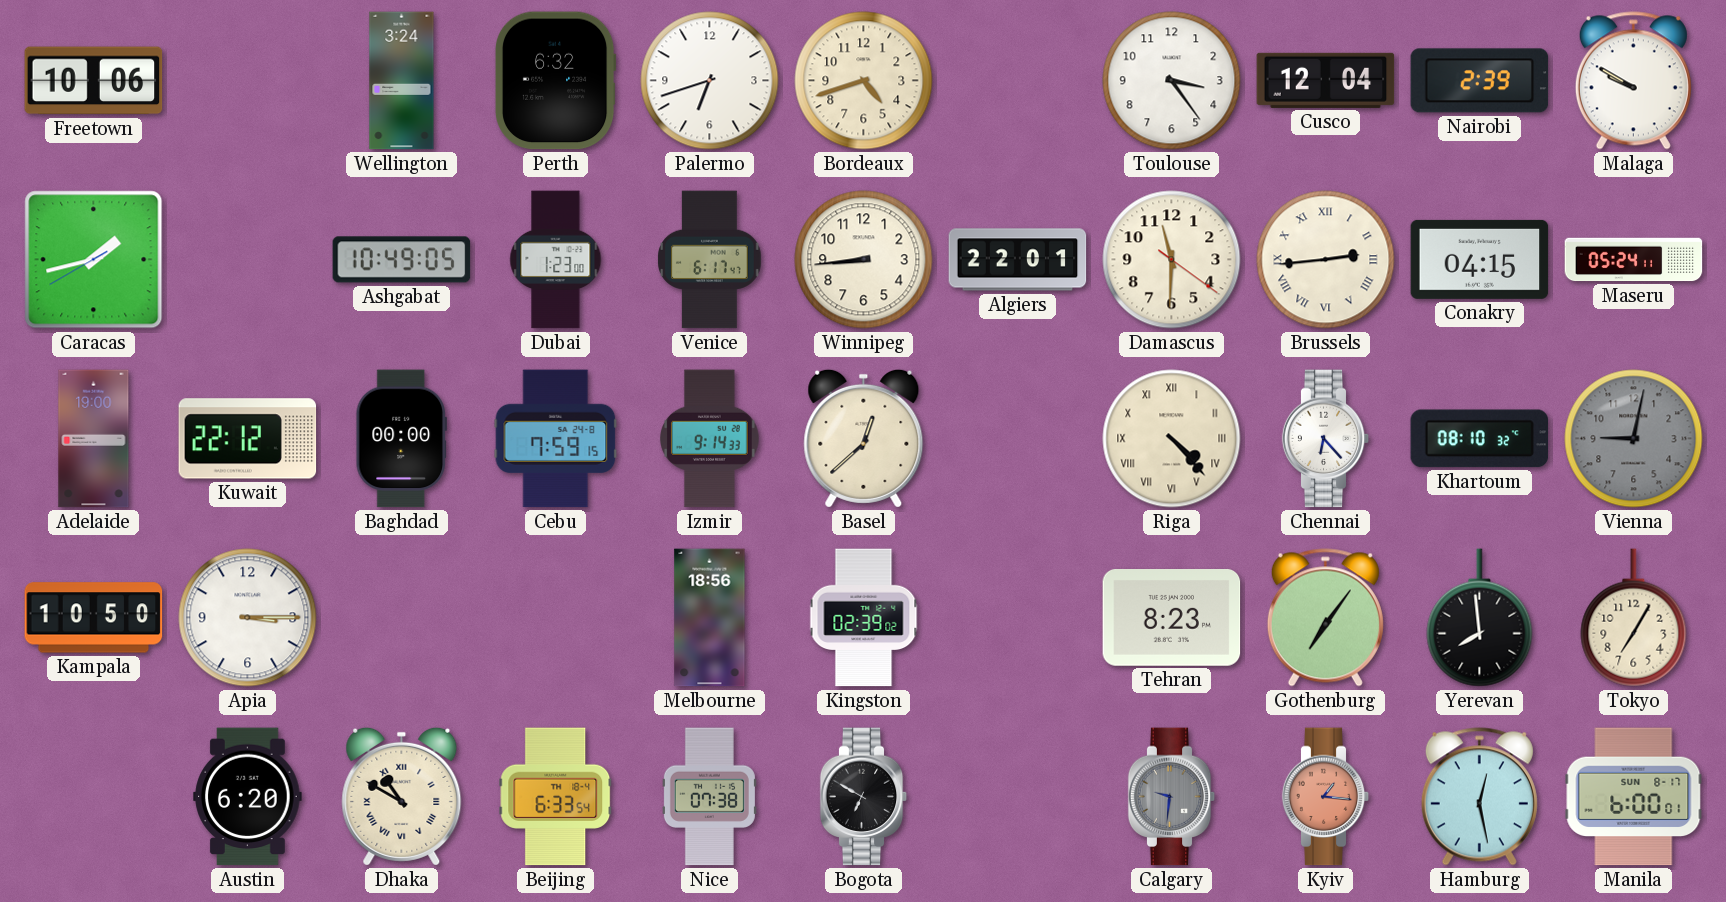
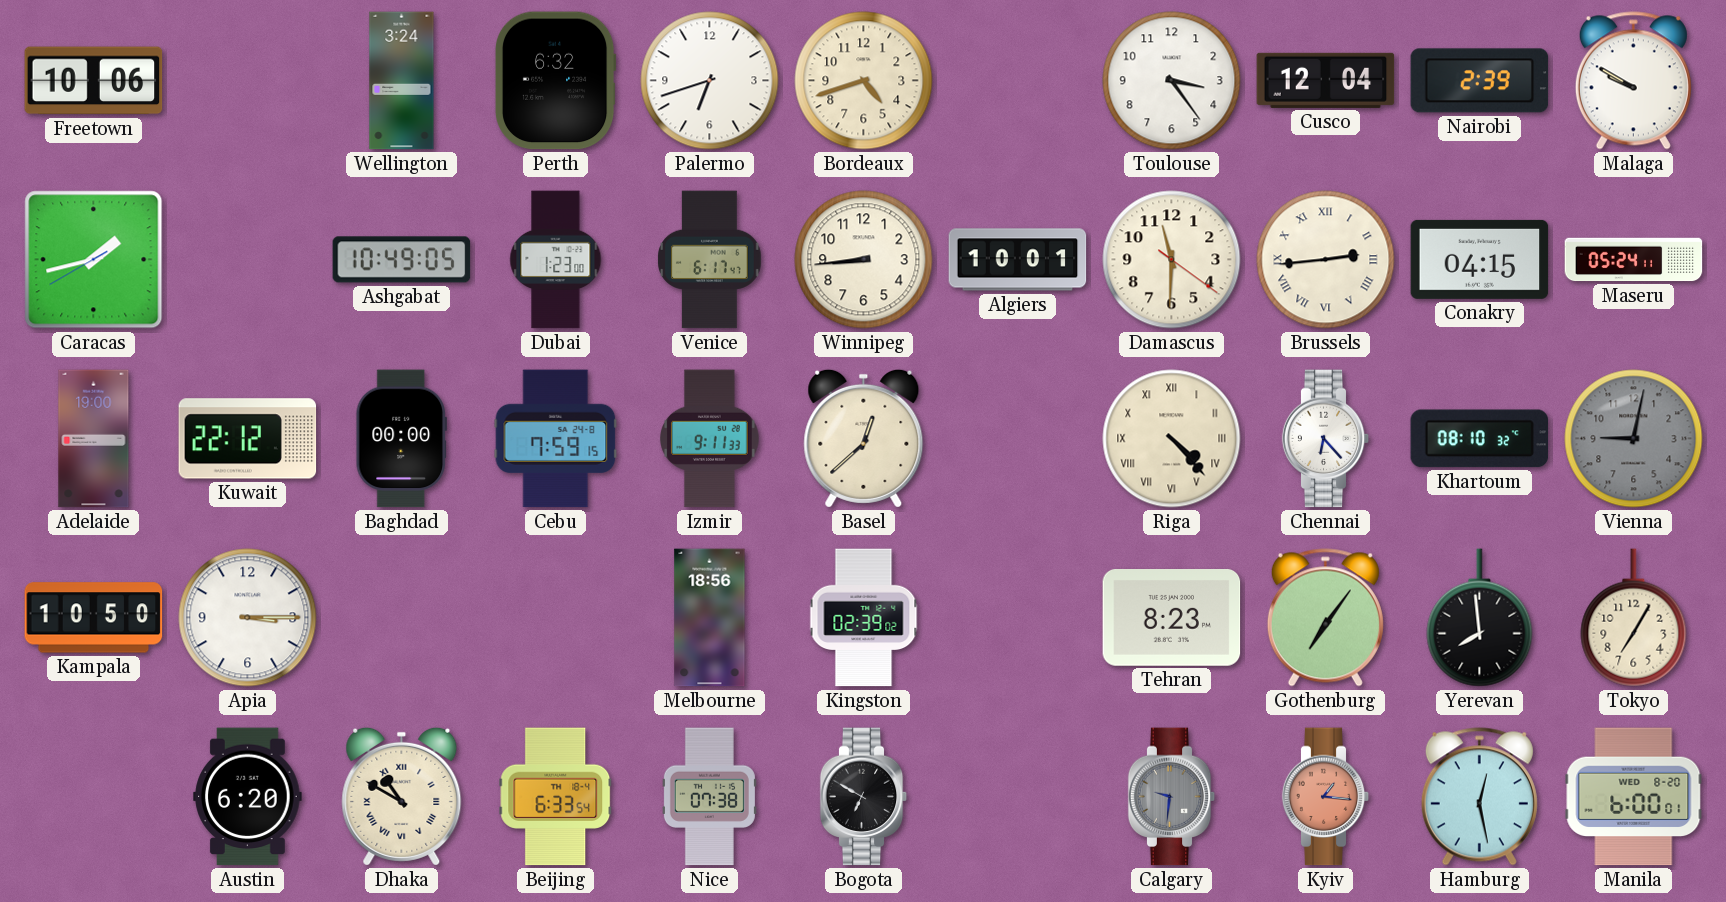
Algiers: 22:01 -> 10:01
Izmir: 9:14 -> 9:11
Manila date: SUN 8-17 -> WED 8-20
